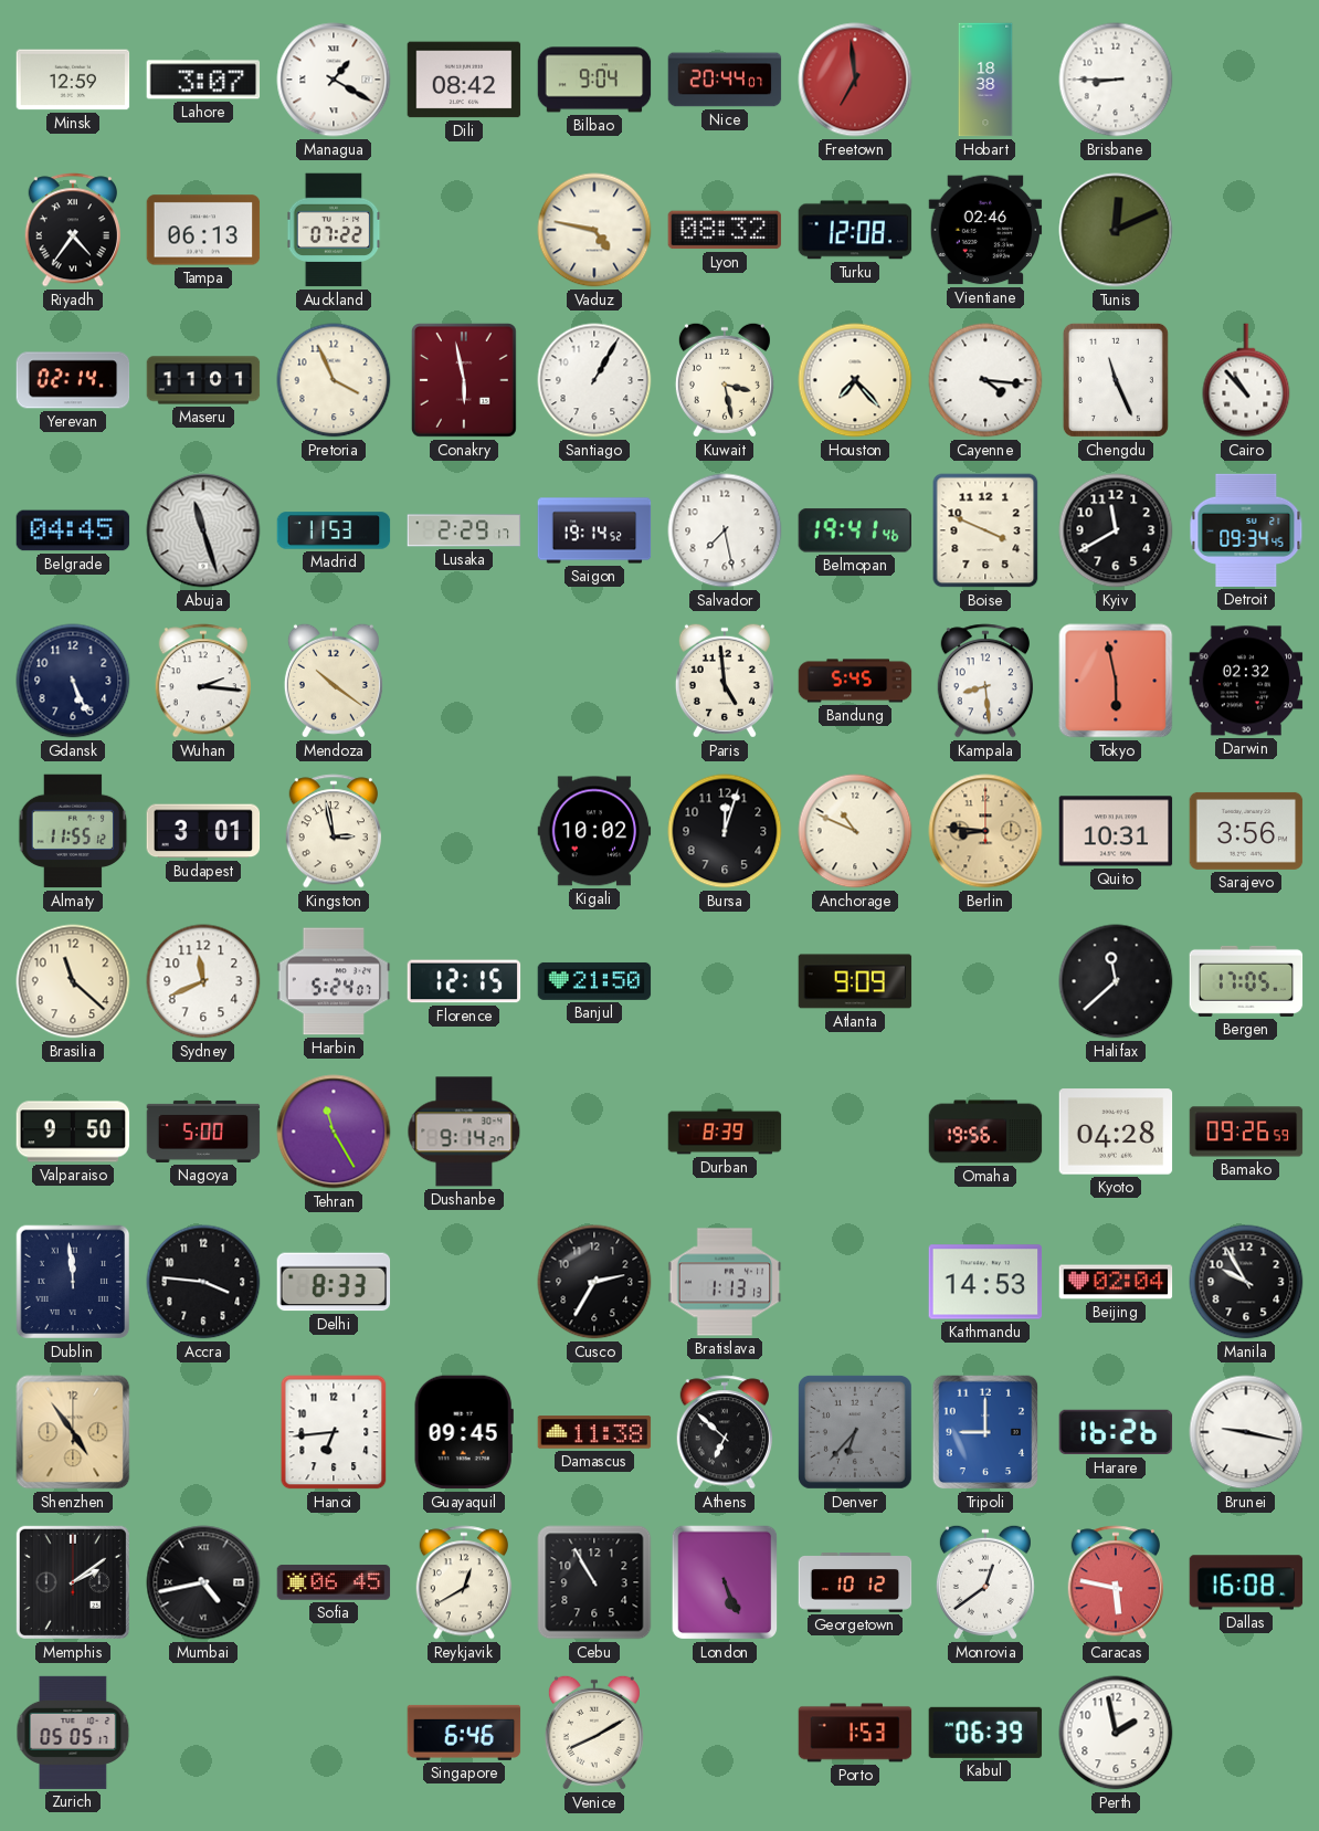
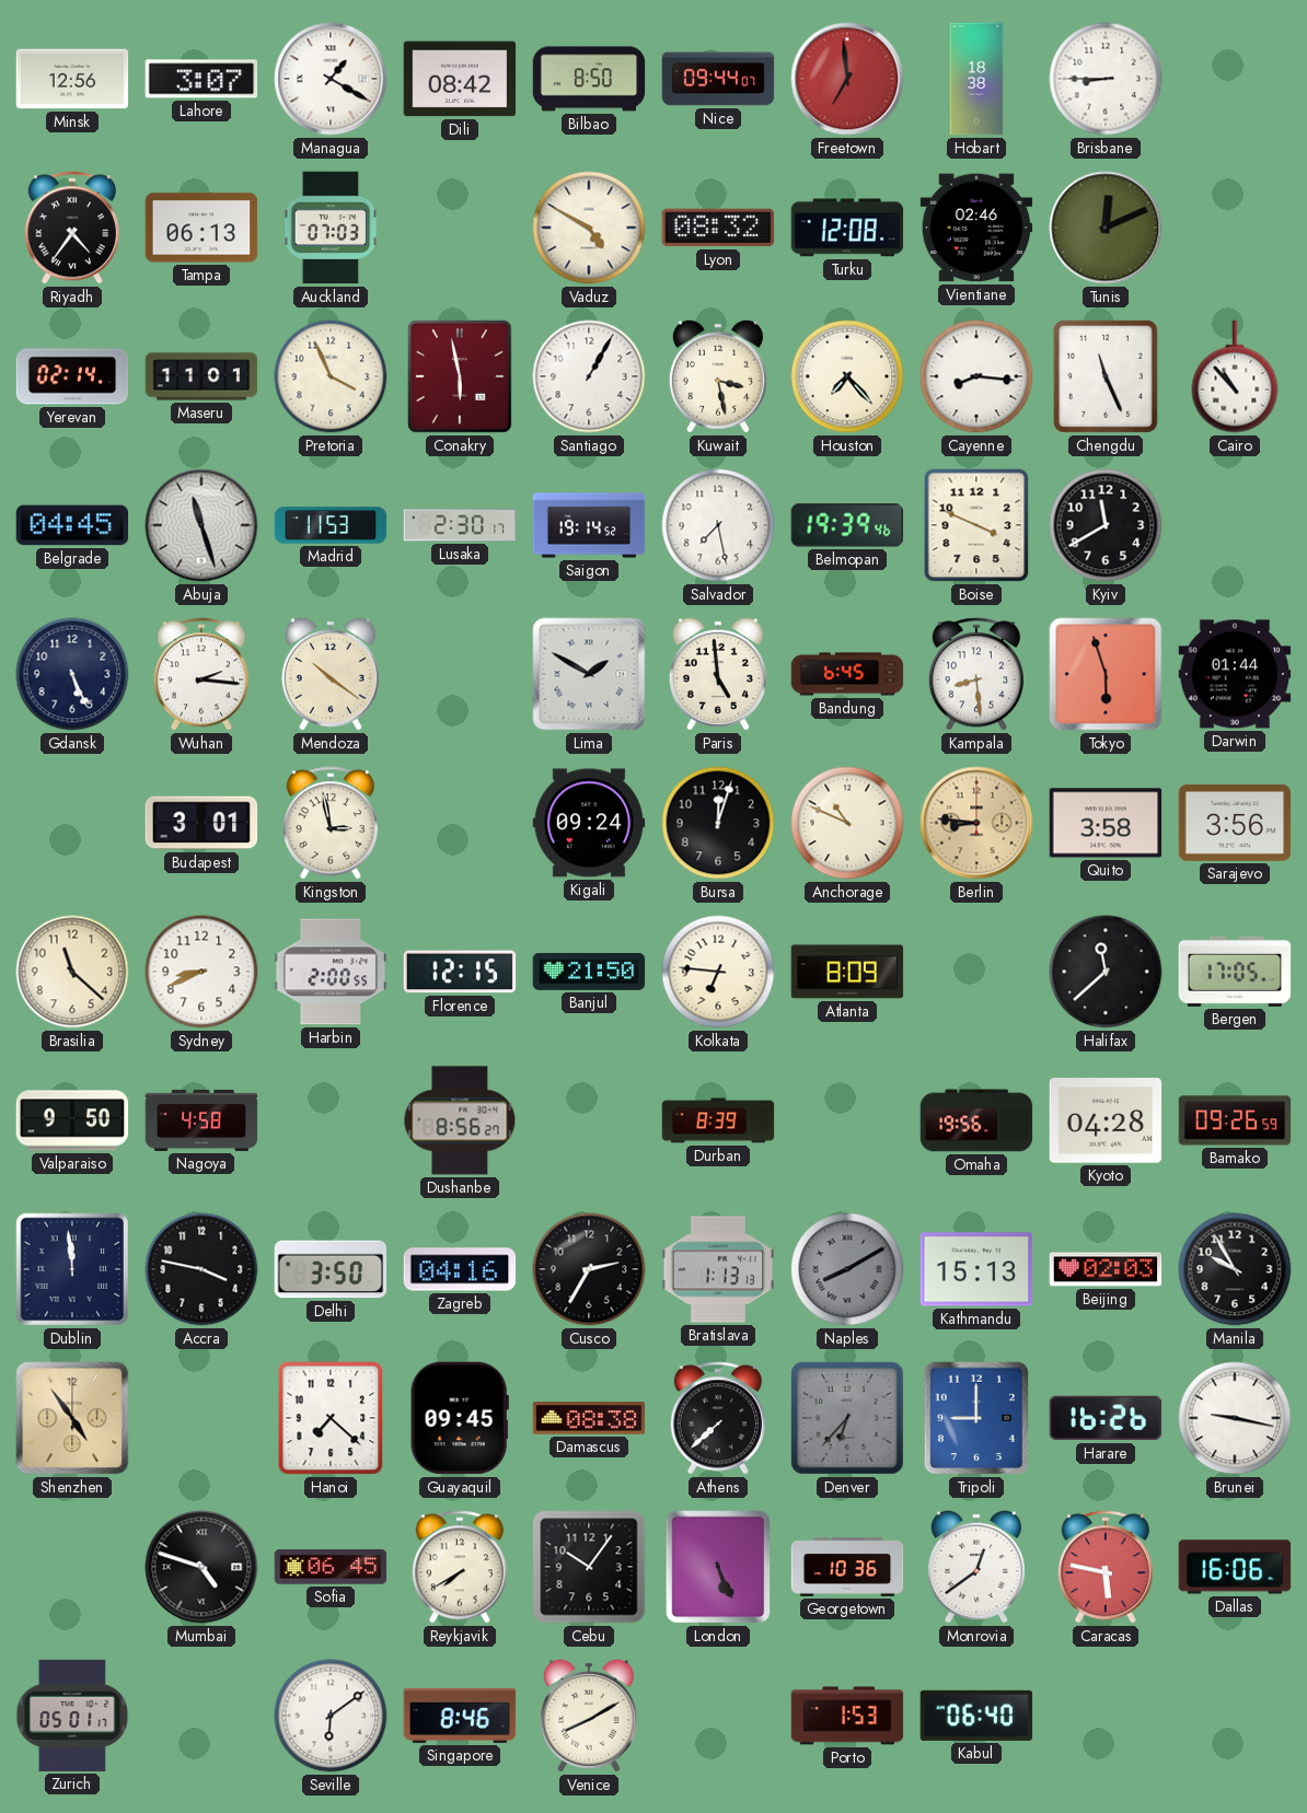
Minsk: 12:59 -> 12:56
Bilbao: 9:04 -> 8:50
Nice: 20:44 -> 09:44
Auckland: 07:22 -> 07:03
Vaduz: 4:47 -> 4:50
Cayenne: 4:16 -> 8:16
Lusaka: 2:29 -> 2:30
Belmopan: 19:41 -> 19:39
Detroit: 09:34 -> none
Lima: none -> 1:50
Bandung: 5:45 -> 6:45
Tokyo: 5:58 -> 5:57
Darwin: 02:32 -> 01:44
Almaty: 11:55 -> none
Kigali: 10:02 -> 09:24
Quito: 10:31 -> 3:58
Sydney: 11:41 -> 8:41
Harbin: 5:24 -> 2:00
Kolkata: none -> 6:46
Atlanta: 9:09 -> 8:09
Nagoya: 5:00 -> 4:58
Tehran: 11:25 -> none
Dushanbe: 9:14 -> 8:56
Accra: 3:46 -> 3:47
Delhi: 8:33 -> 3:50
Zagreb: none -> 04:16
Naples: none -> 8:10
Kathmandu: 14:53 -> 15:13
Beijing: 02:04 -> 02:03
Hanoi: 6:44 -> 7:22
Damascus: 11:38 -> 08:38
Athens: 6:52 -> 7:38
Memphis: 2:09 -> none
Mumbai: 4:43 -> 4:48
Reykjavik: 12:40 -> 7:40
Cebu: 10:55 -> 10:06
Georgetown: 10:12 -> 10:36
Dallas: 16:08 -> 16:06
Zurich: 05:05 -> 05:01
Seville: none -> 6:09
Singapore: 6:46 -> 8:46
Kabul: 06:39 -> 06:40
Perth: 1:58 -> none
